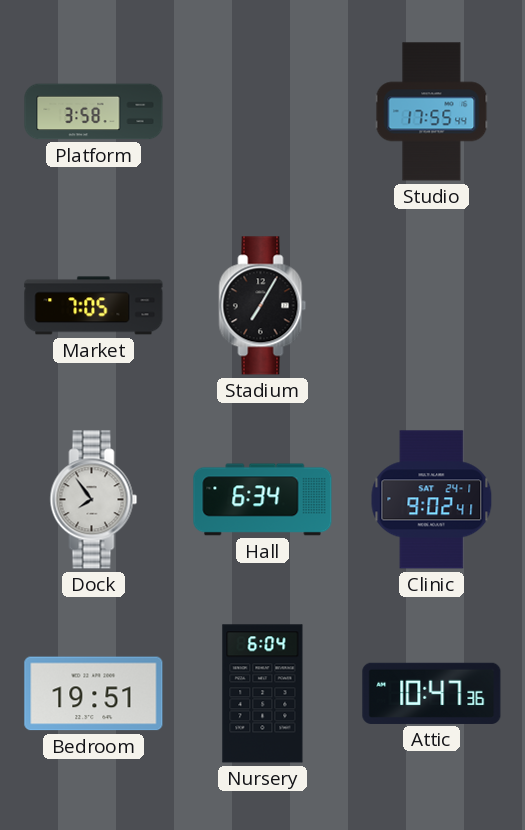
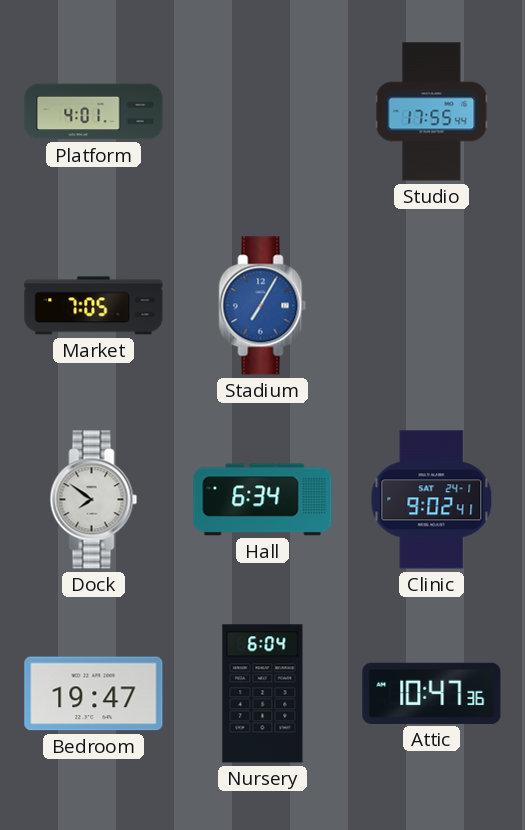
Platform: 3:58 -> 4:01
Stadium dial: black -> blue
Dock: 7:54 -> 7:51
Bedroom: 19:51 -> 19:47
